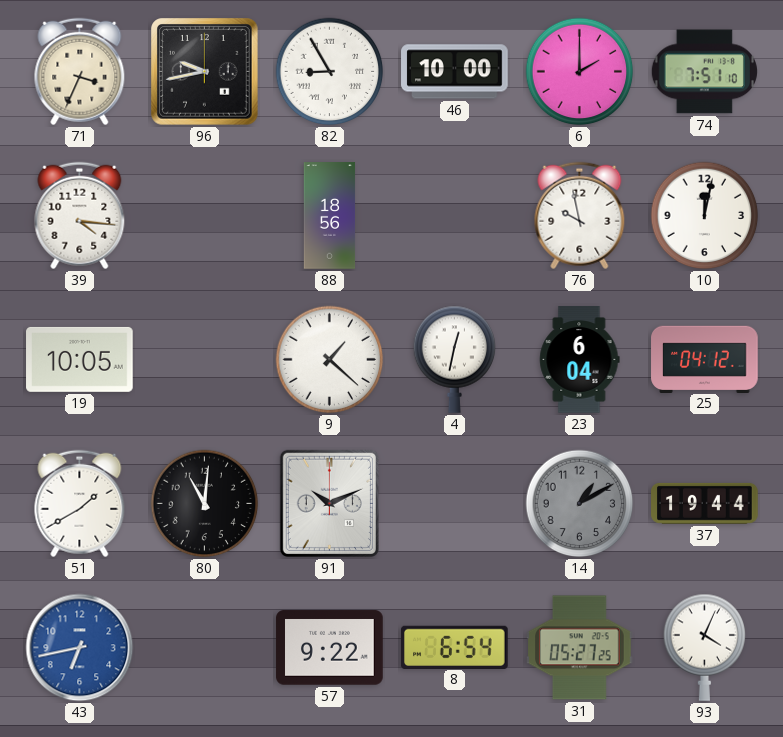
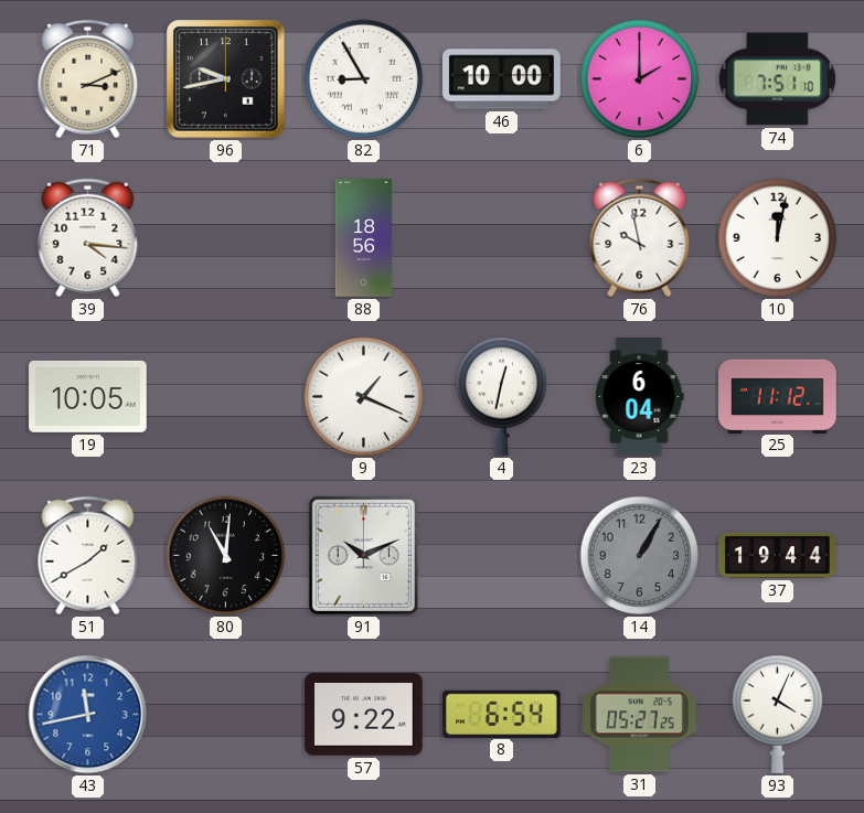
71: 3:34 -> 3:11
9: 1:22 -> 1:19
25: 04:12 -> 11:12
14: 1:10 -> 1:05
43: 6:43 -> 11:43
